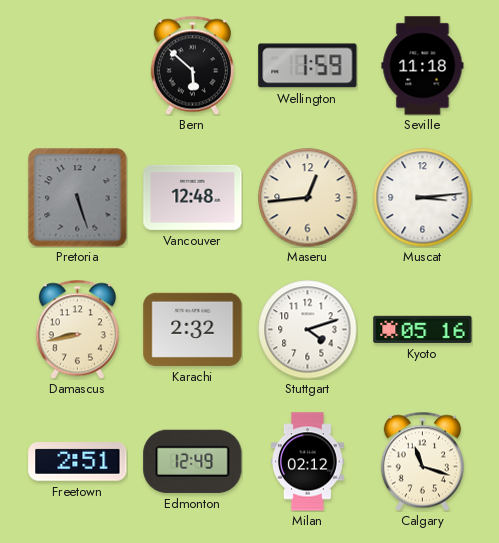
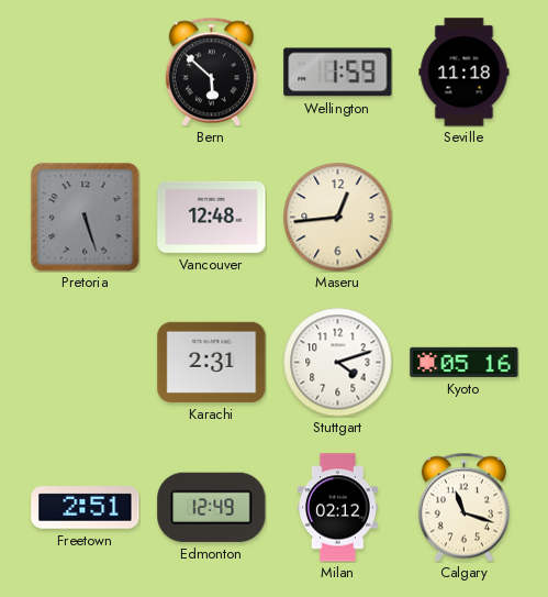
Muscat: 3:14 -> none
Damascus: 8:43 -> none
Karachi: 2:32 -> 2:31
